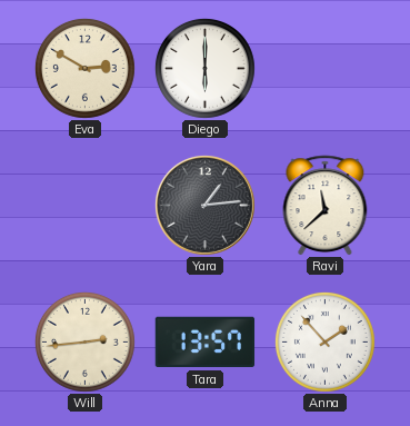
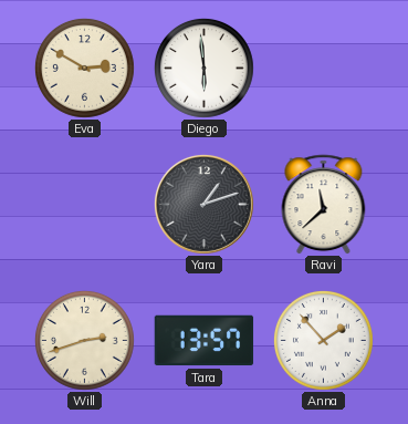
Diego: 6:00 -> 5:59
Yara: 1:14 -> 1:12
Will: 2:44 -> 2:42
